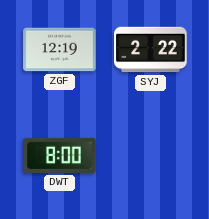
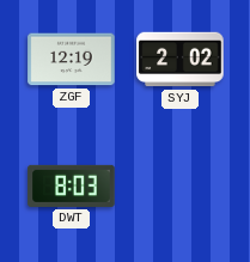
SYJ: 2:22 -> 2:02
DWT: 8:00 -> 8:03
